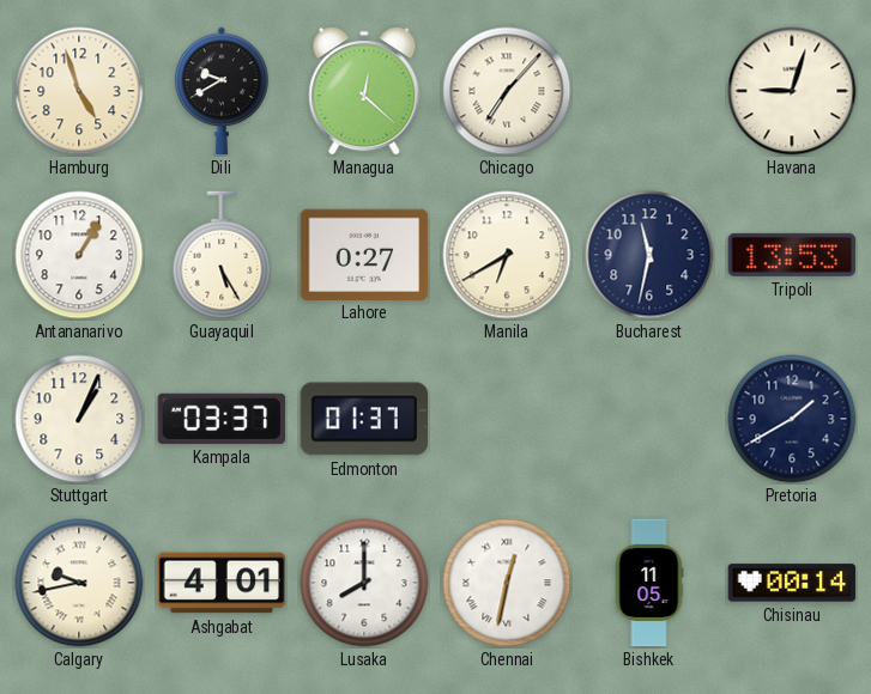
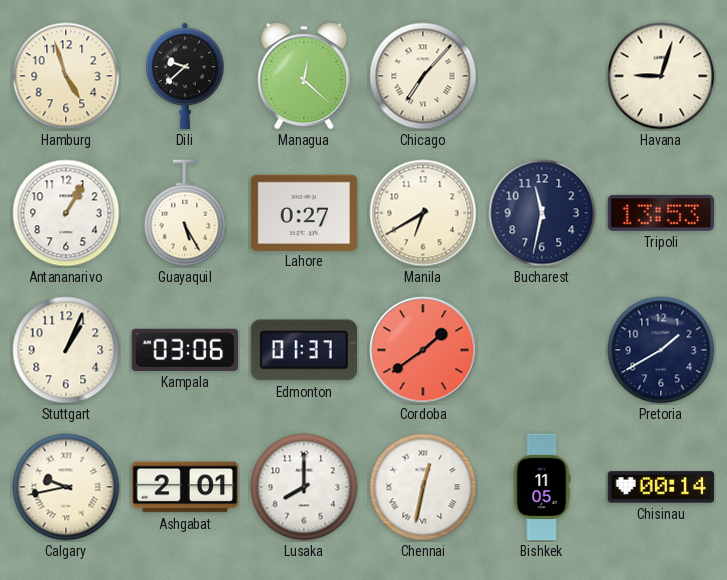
Dili: 9:40 -> 9:38
Kampala: 03:37 -> 03:06
Cordoba: none -> 1:39
Ashgabat: 4:01 -> 2:01
